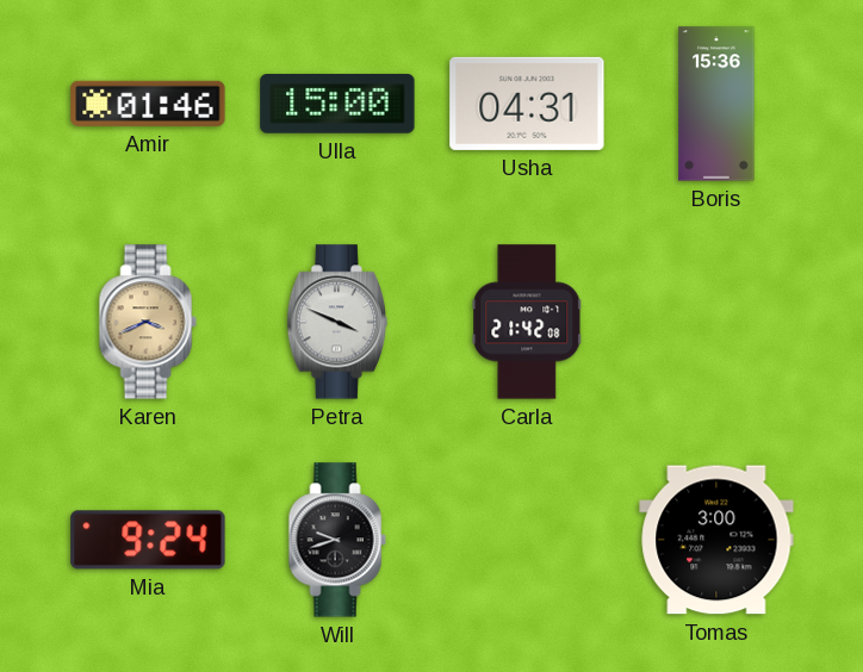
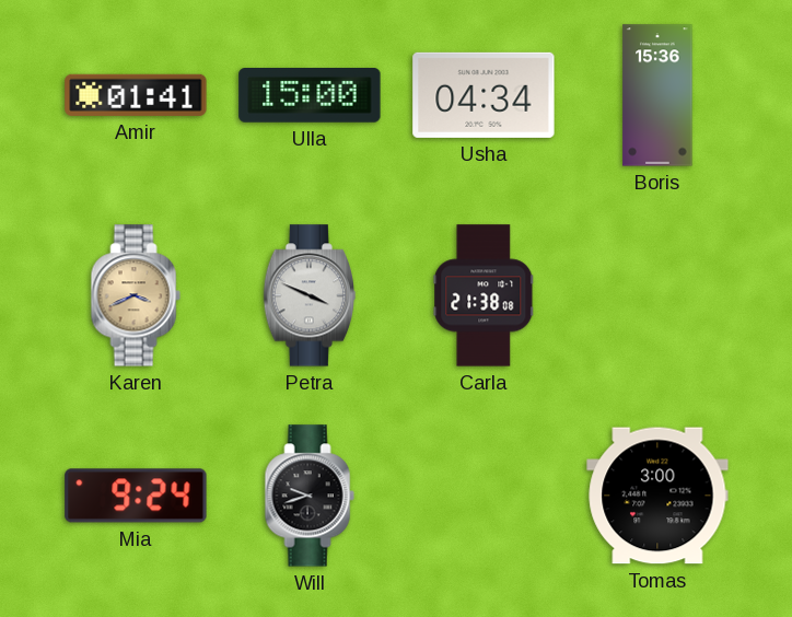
Amir: 01:46 -> 01:41
Usha: 04:31 -> 04:34
Carla: 21:42 -> 21:38
